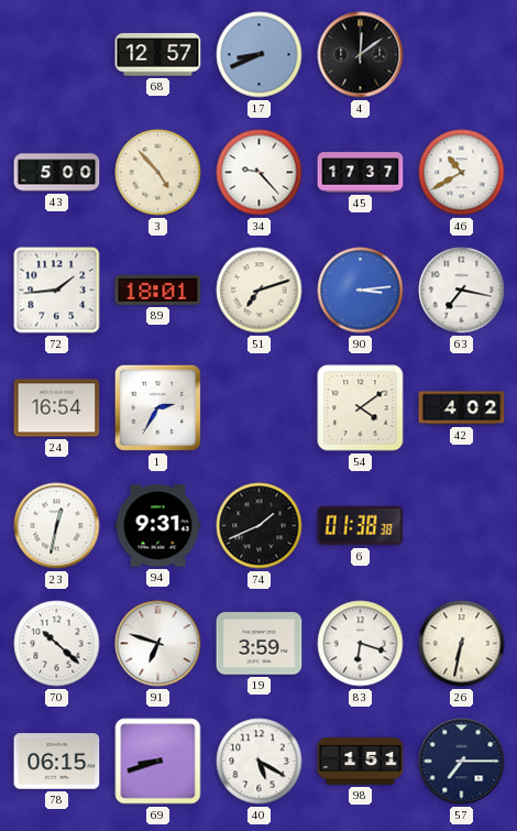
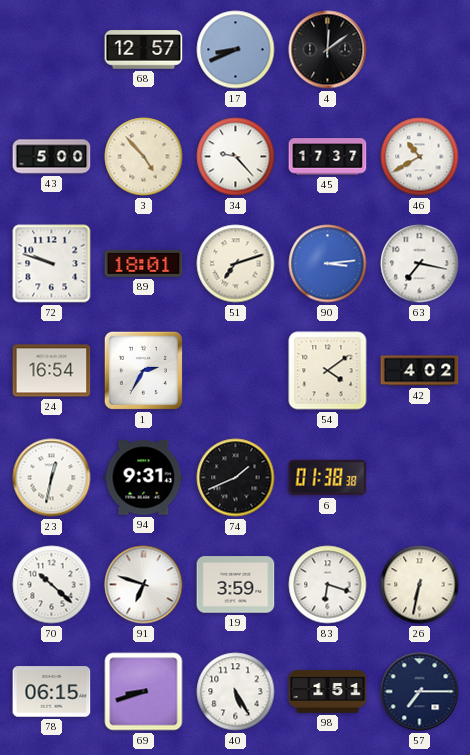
72: 1:44 -> 9:48
40: 5:20 -> 5:25
